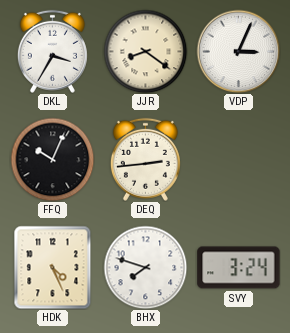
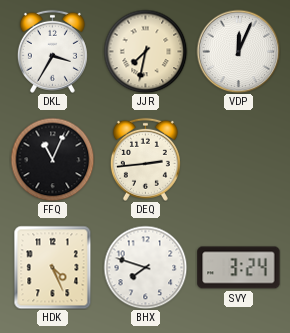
JJR: 8:21 -> 7:32
VDP: 3:04 -> 12:04
FFQ: 10:04 -> 11:04
